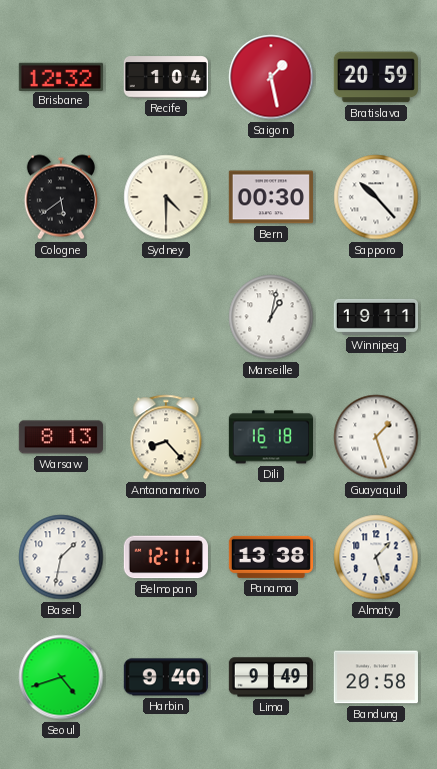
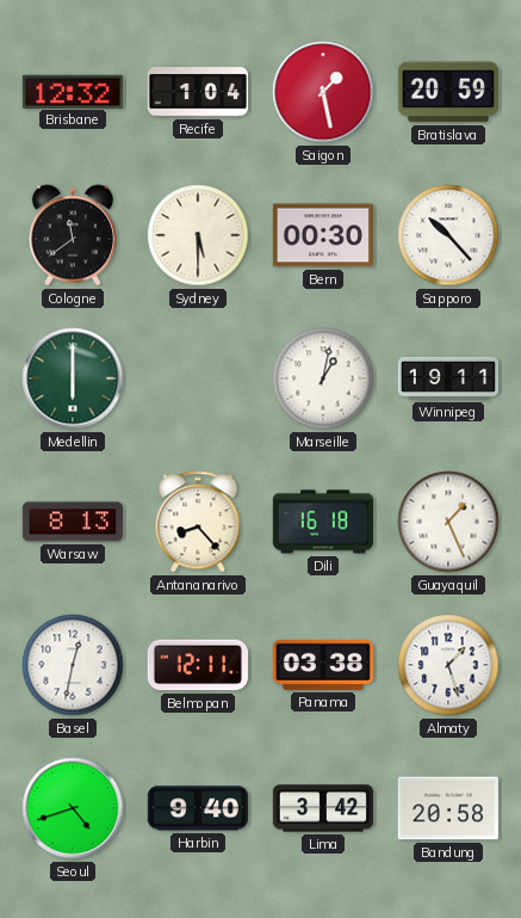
Cologne: 5:39 -> 11:39
Sydney: 4:30 -> 5:30
Medellin: none -> 6:00
Guayaquil: 1:27 -> 1:26
Basel: 1:32 -> 12:32
Panama: 13:38 -> 03:38
Lima: 9:49 -> 3:42
